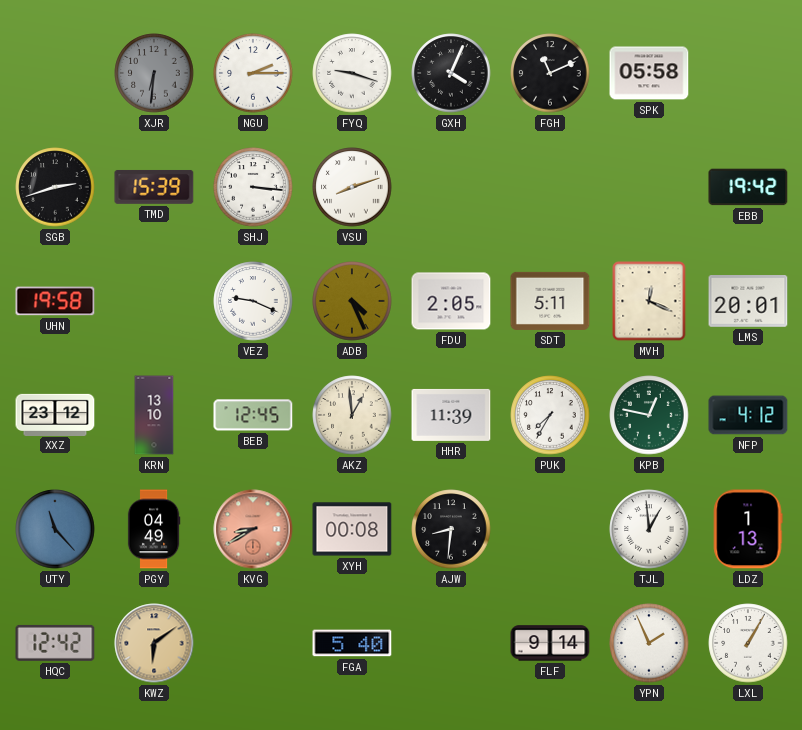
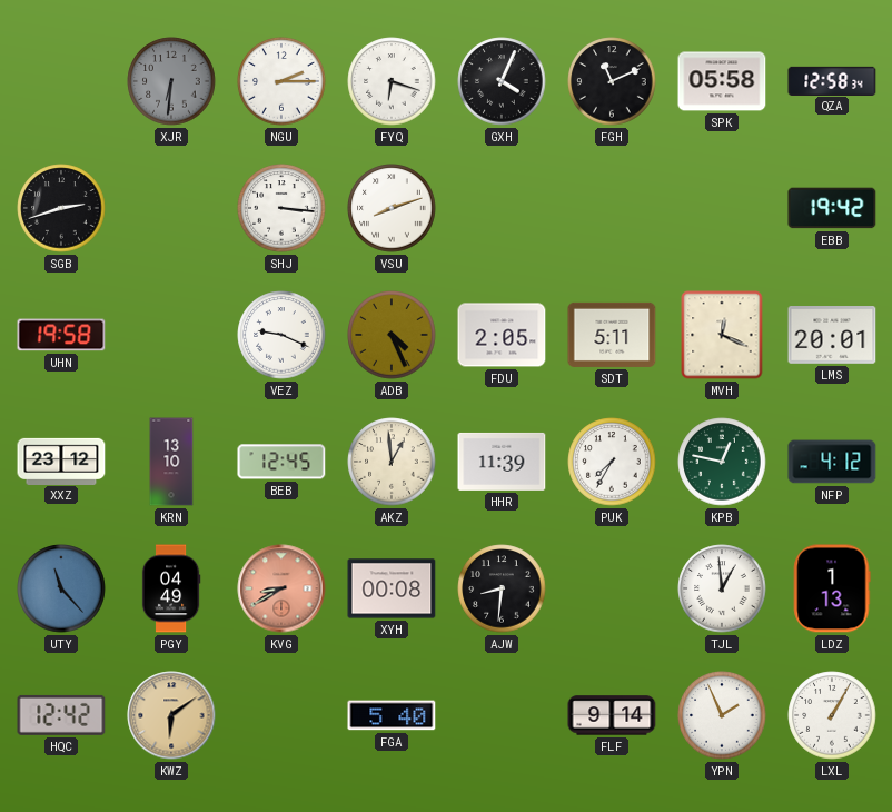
FYQ: 9:18 -> 6:18
QZA: none -> 12:58
TMD: 15:39 -> none
